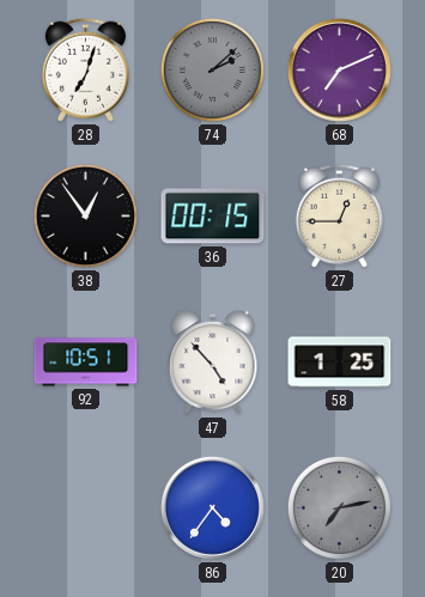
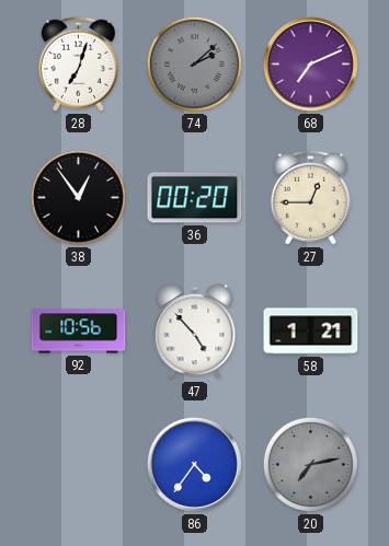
36: 00:15 -> 00:20
92: 10:51 -> 10:56
58: 1:25 -> 1:21
